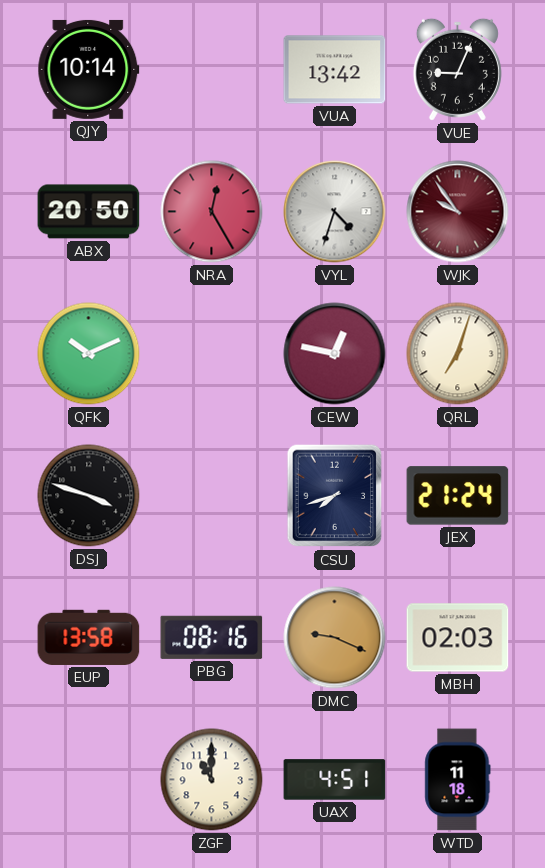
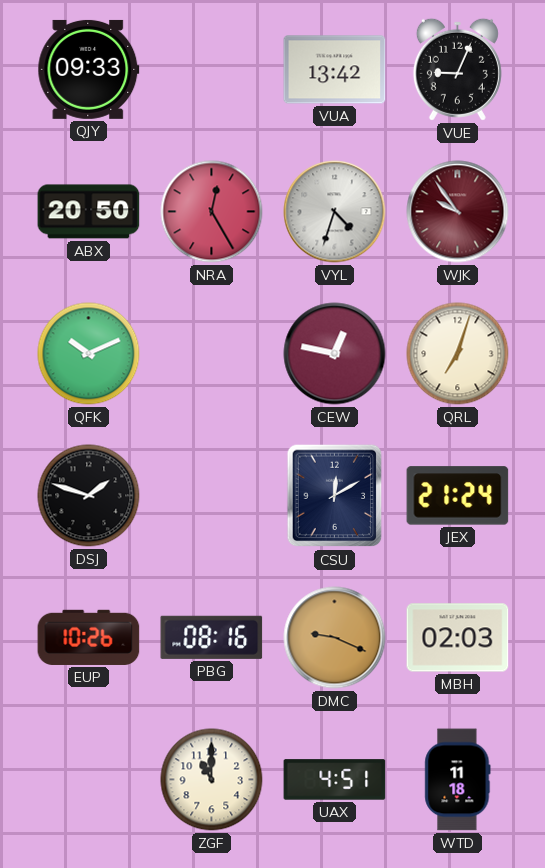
QJY: 10:14 -> 09:33
DSJ: 3:48 -> 1:48
CSU: 7:42 -> 12:10
EUP: 13:58 -> 10:26
